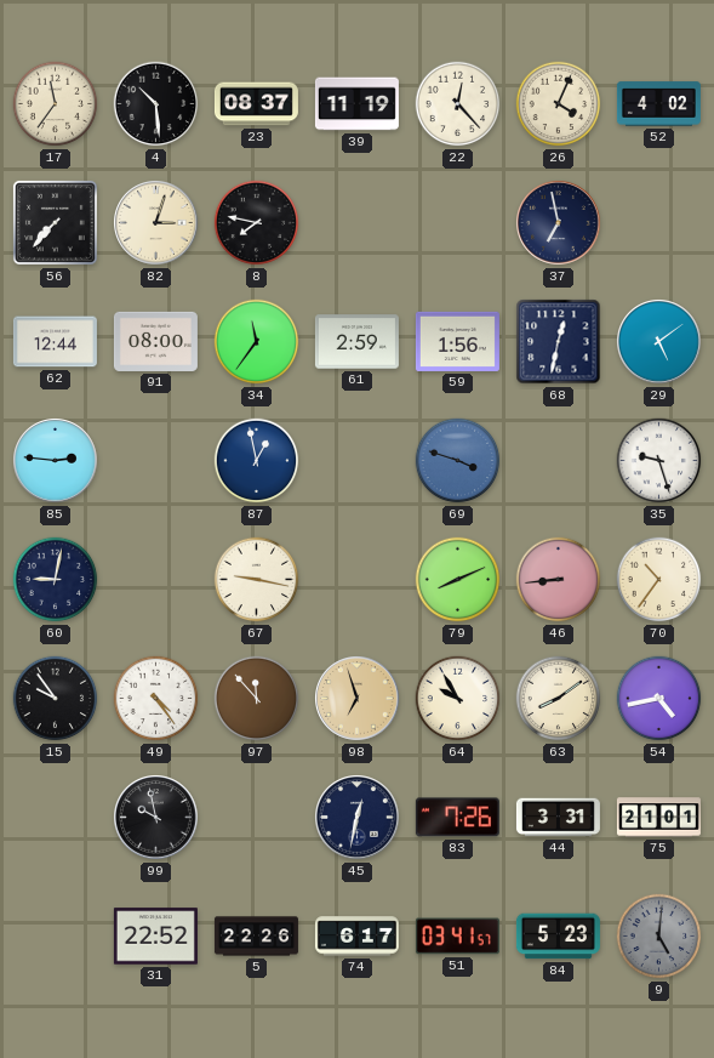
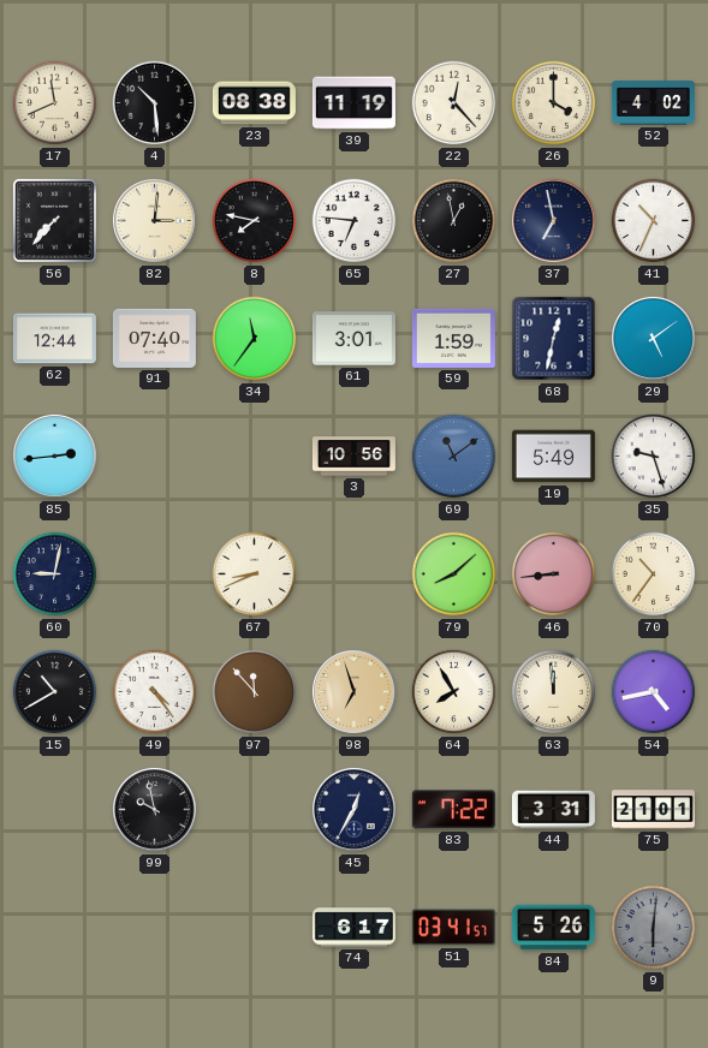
17: 11:36 -> 11:41
23: 08:37 -> 08:38
26: 4:04 -> 4:00
82: 3:03 -> 3:01
65: none -> 6:46
27: none -> 12:58
41: none -> 10:34
91: 08:00 -> 07:40
61: 2:59 -> 3:01
59: 1:56 -> 1:59
85: 2:46 -> 2:44
87: 12:58 -> none
3: none -> 10:56
69: 3:48 -> 11:09
19: none -> 5:49
67: 9:17 -> 8:41
79: 8:11 -> 8:08
15: 9:54 -> 10:40
64: 9:55 -> 7:55
63: 8:09 -> 11:59
45: 12:32 -> 12:35
83: 7:26 -> 7:22
31: 22:52 -> none
5: 22:26 -> none
84: 5:23 -> 5:26
9: 5:01 -> 6:01
